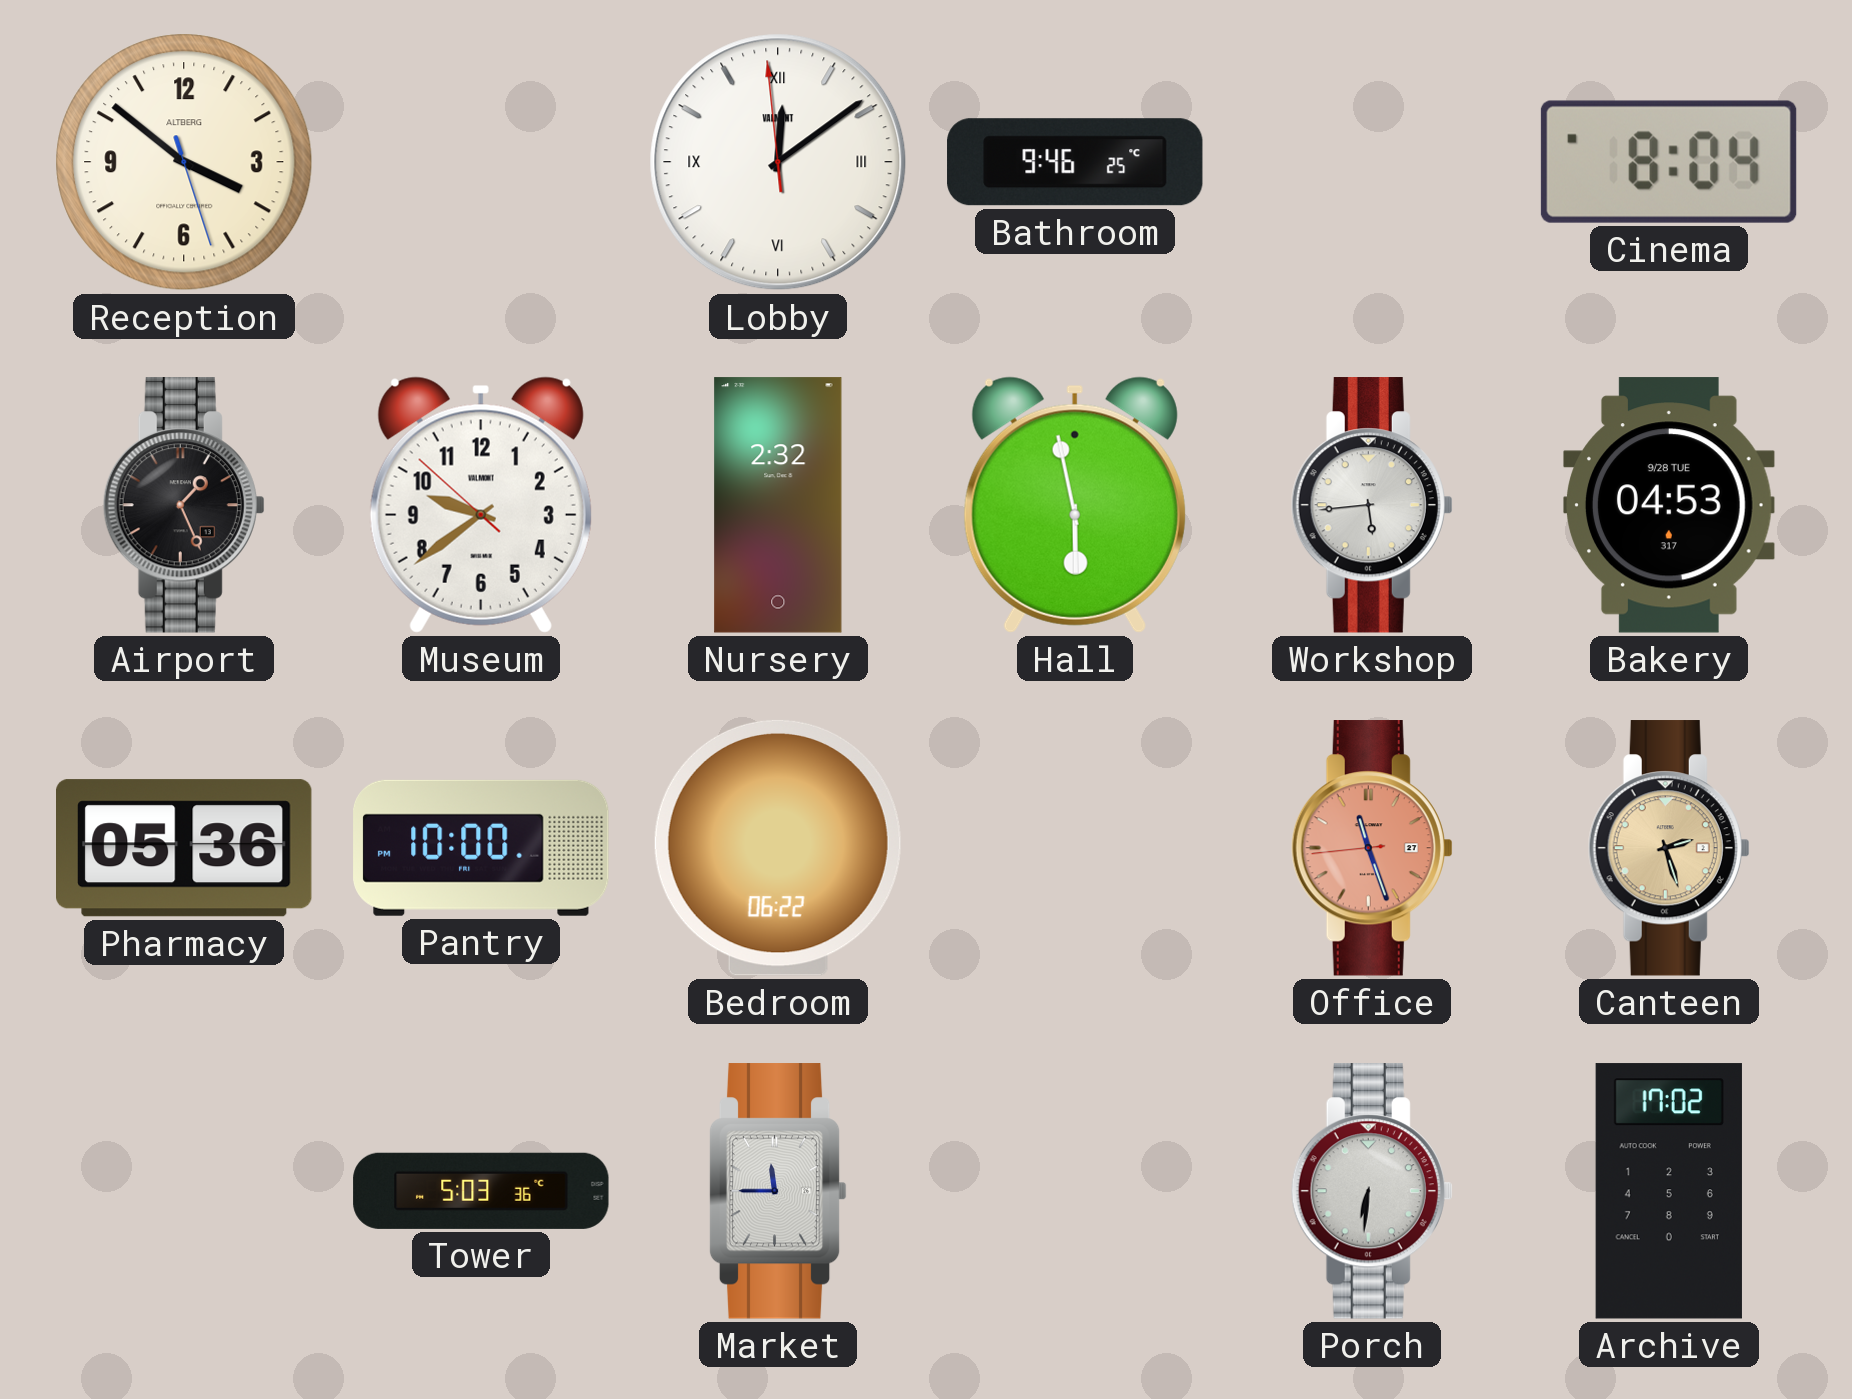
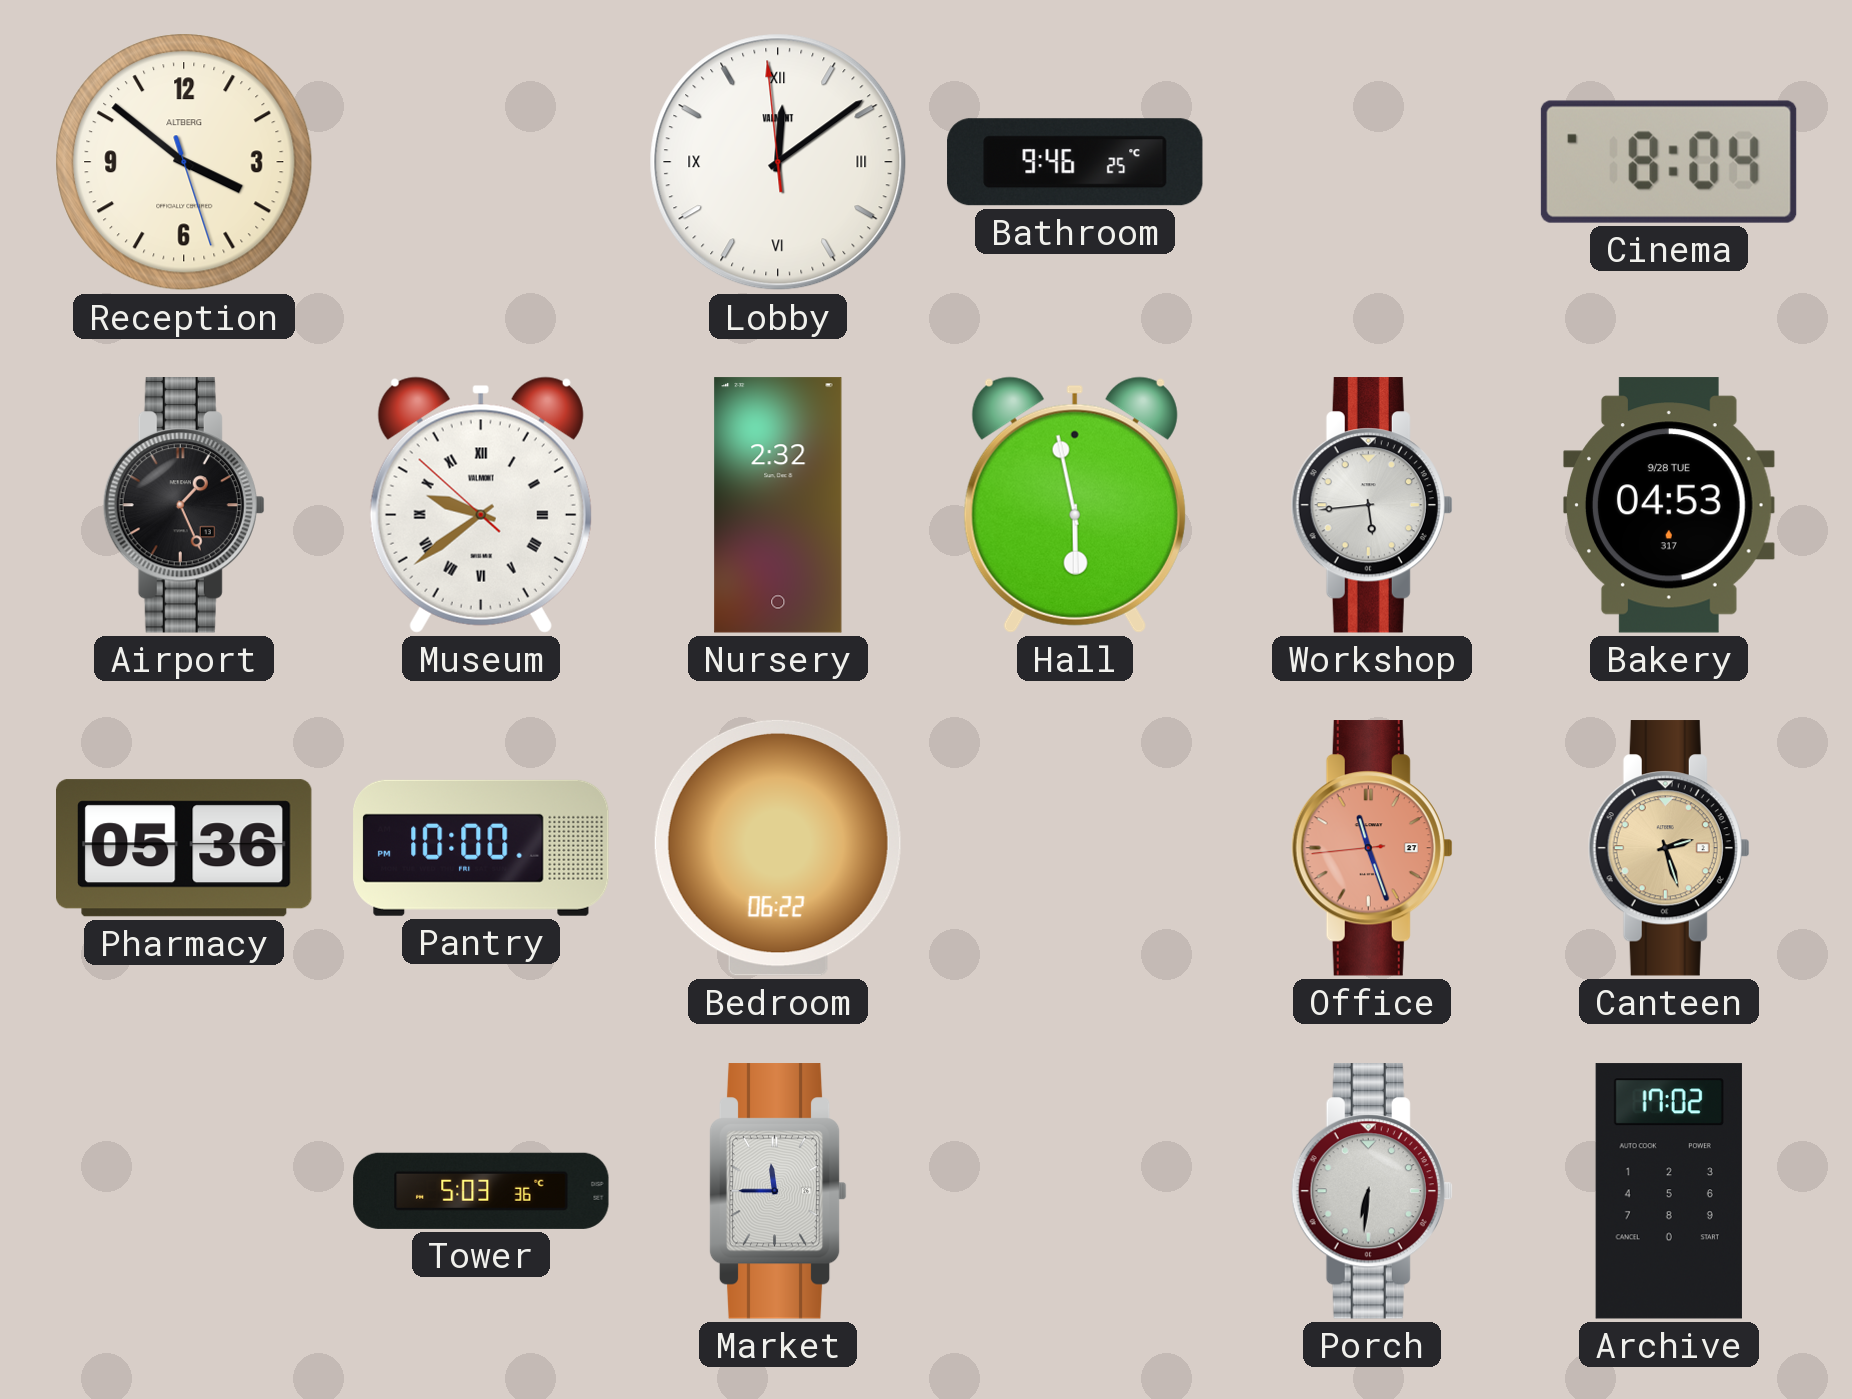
Museum numerals: Arabic -> Roman
